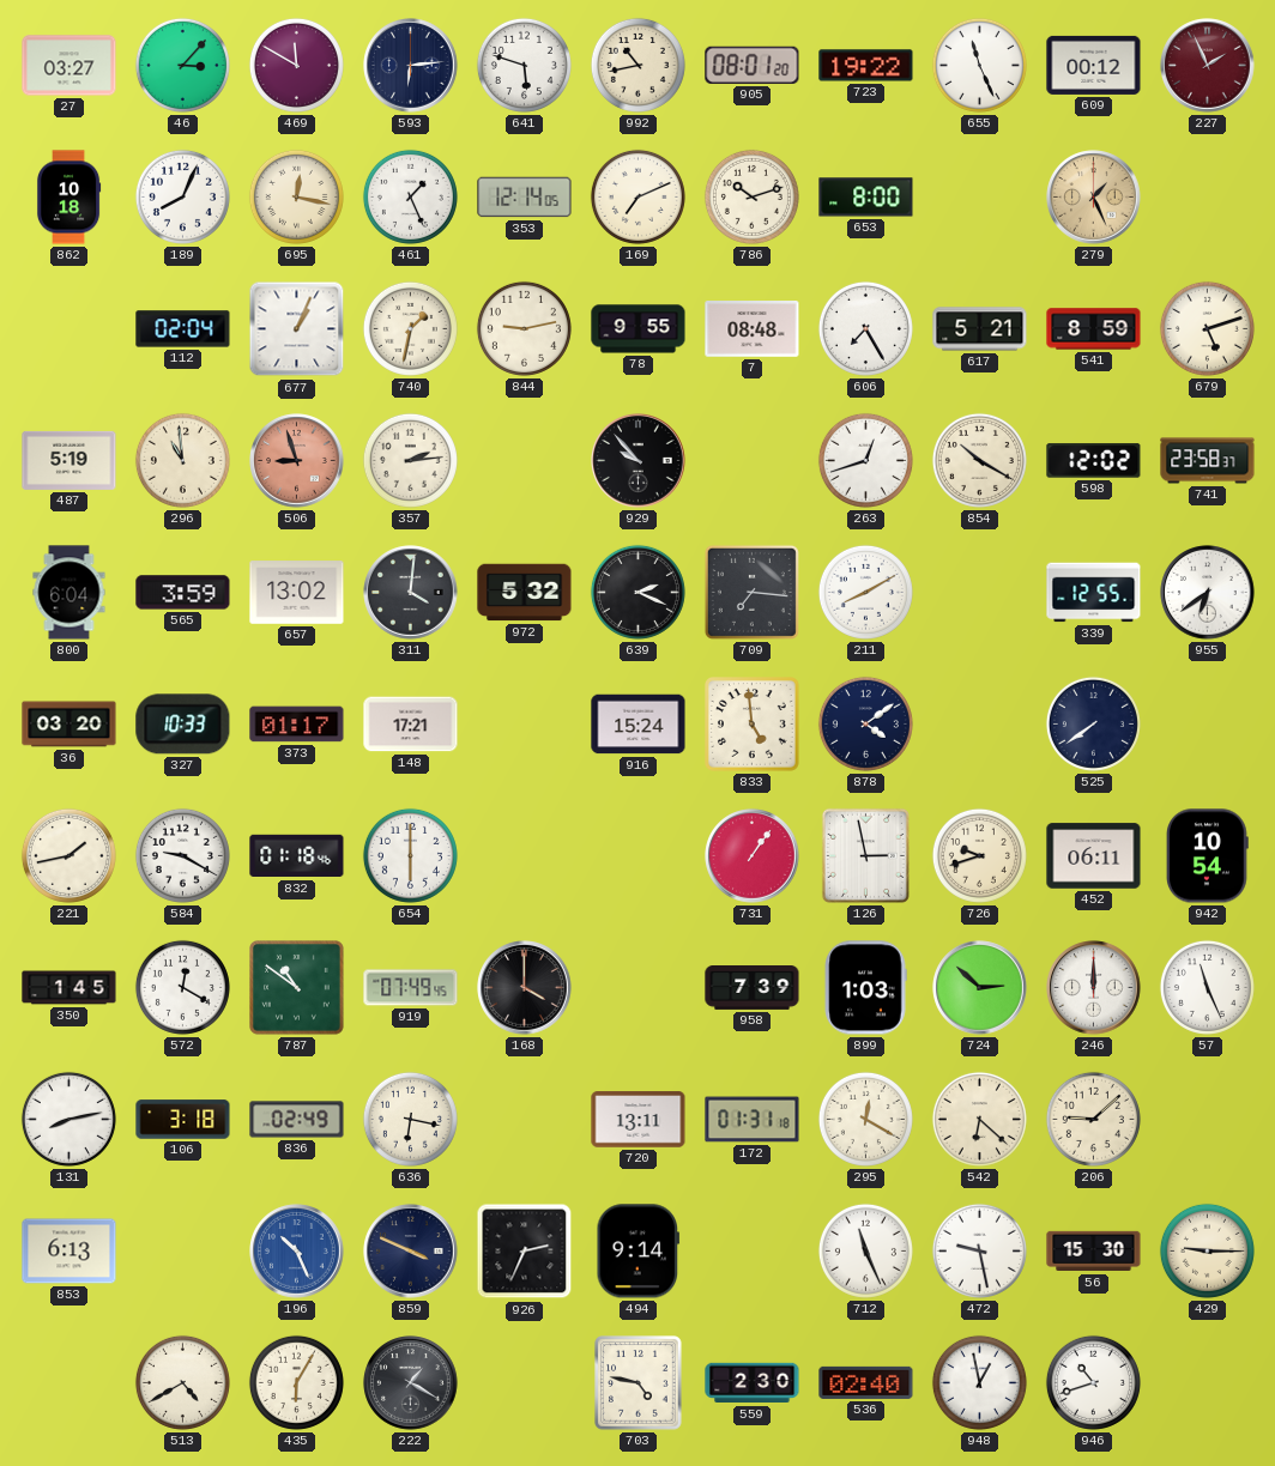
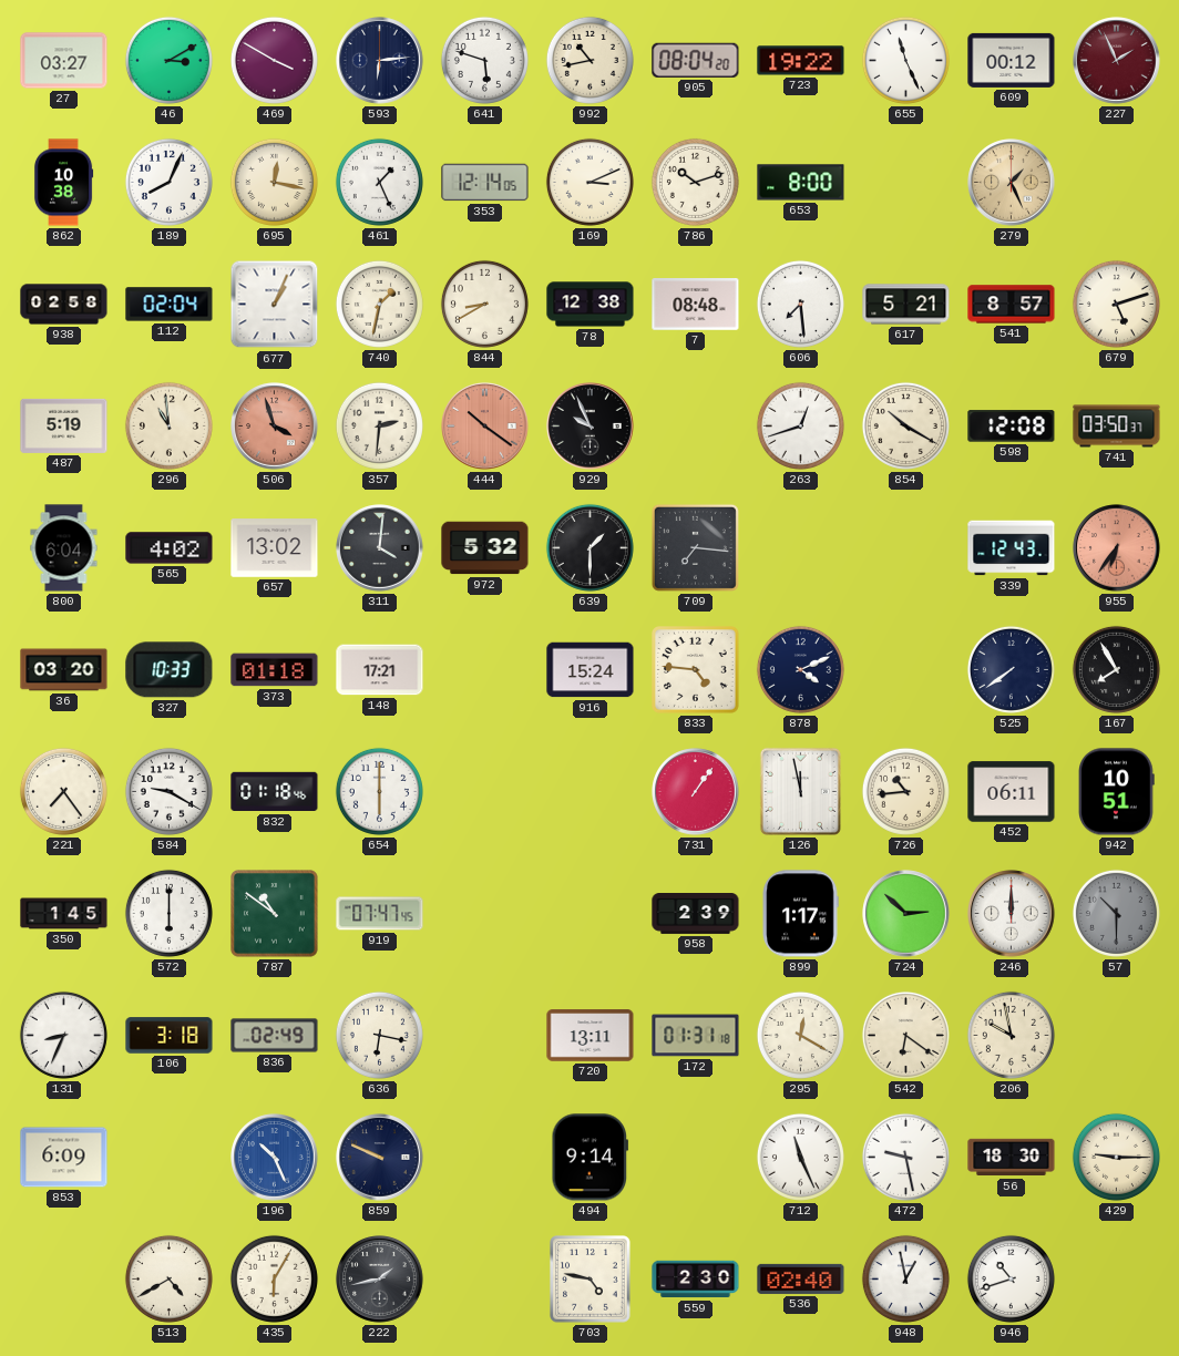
46: 3:07 -> 3:10
469: 11:50 -> 3:50
905: 08:01 -> 08:04
862: 10:18 -> 10:38
169: 7:11 -> 3:11
938: none -> 02:58
844: 9:13 -> 8:40
78: 9:55 -> 12:38
606: 7:25 -> 7:29
541: 8:59 -> 8:57
506: 8:57 -> 3:57
357: 2:14 -> 2:31
444: none -> 10:21
929: 9:53 -> 9:56
598: 12:02 -> 12:08
741: 23:58 -> 03:50
565: 3:59 -> 4:02
639: 2:19 -> 1:30
211: 8:10 -> none
339: 12:55 -> 12:43
955: 6:39 -> 6:36
955 dial: white -> salmon
373: 01:17 -> 01:18
833: 4:59 -> 4:46
878: 4:09 -> 4:11
167: none -> 7:55
221: 1:43 -> 7:24
126: 2:58 -> 11:58
726: 9:42 -> 10:44
942: 10:54 -> 10:51
572: 12:20 -> 6:00
919: 07:49 -> 07:47
168: 4:00 -> none
958: 7:39 -> 2:39
899: 1:03 -> 1:17
57: 11:26 -> 10:30
57 dial: white -> grey
131: 8:13 -> 8:34
542: 6:22 -> 6:21
206: 9:08 -> 9:58
853: 6:13 -> 6:09
859: 3:49 -> 9:49
926: 2:34 -> none
56: 15:30 -> 18:30
222: 1:20 -> 1:43
